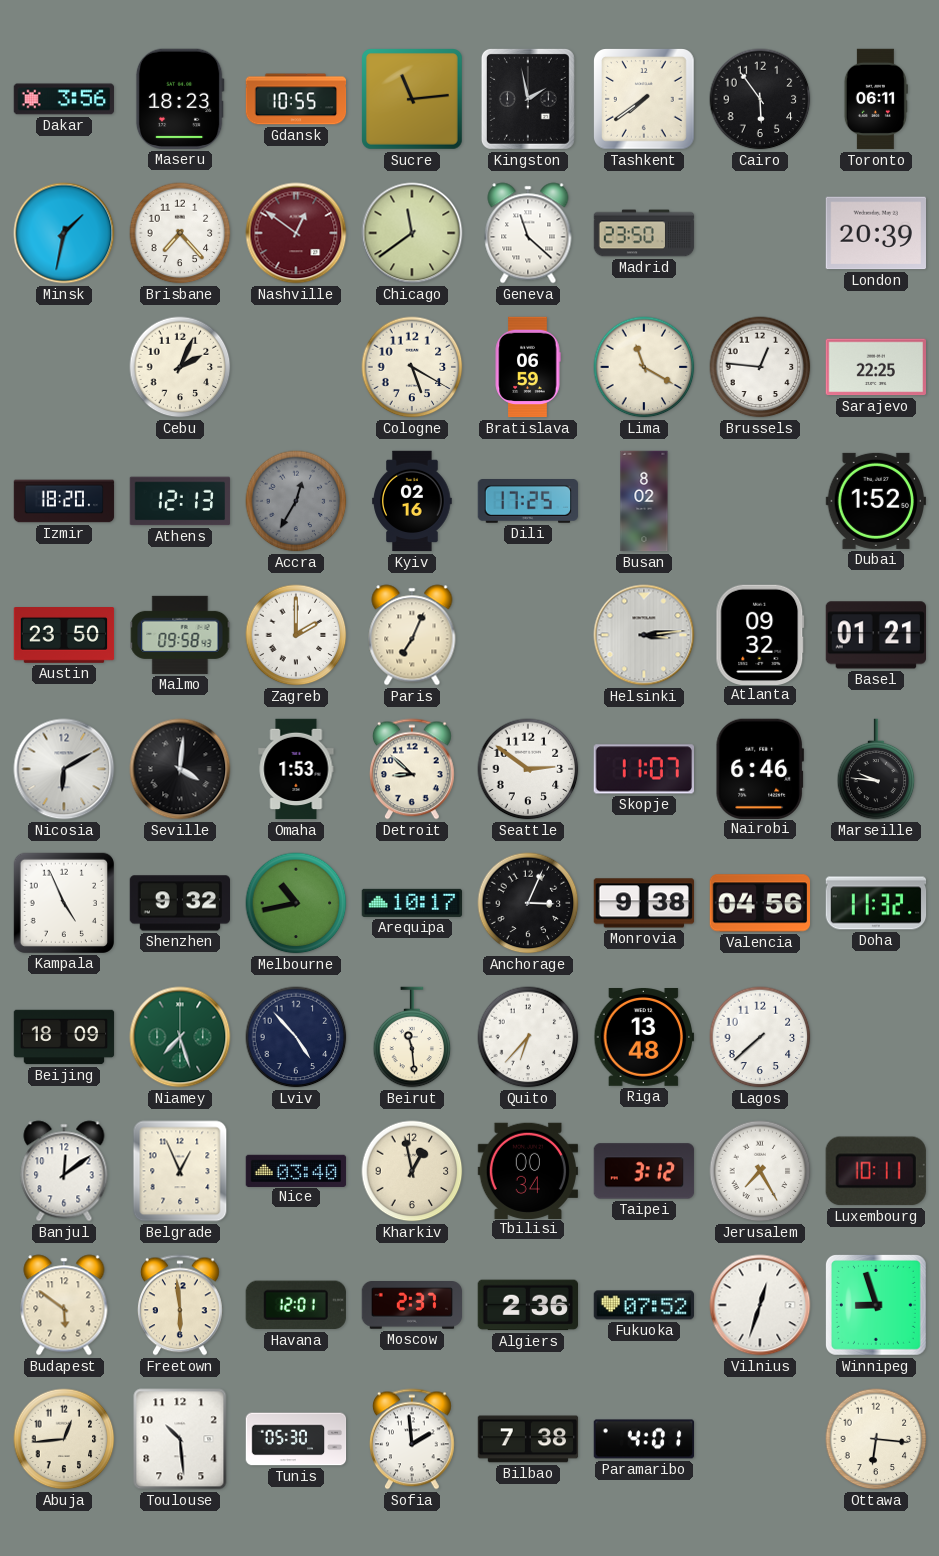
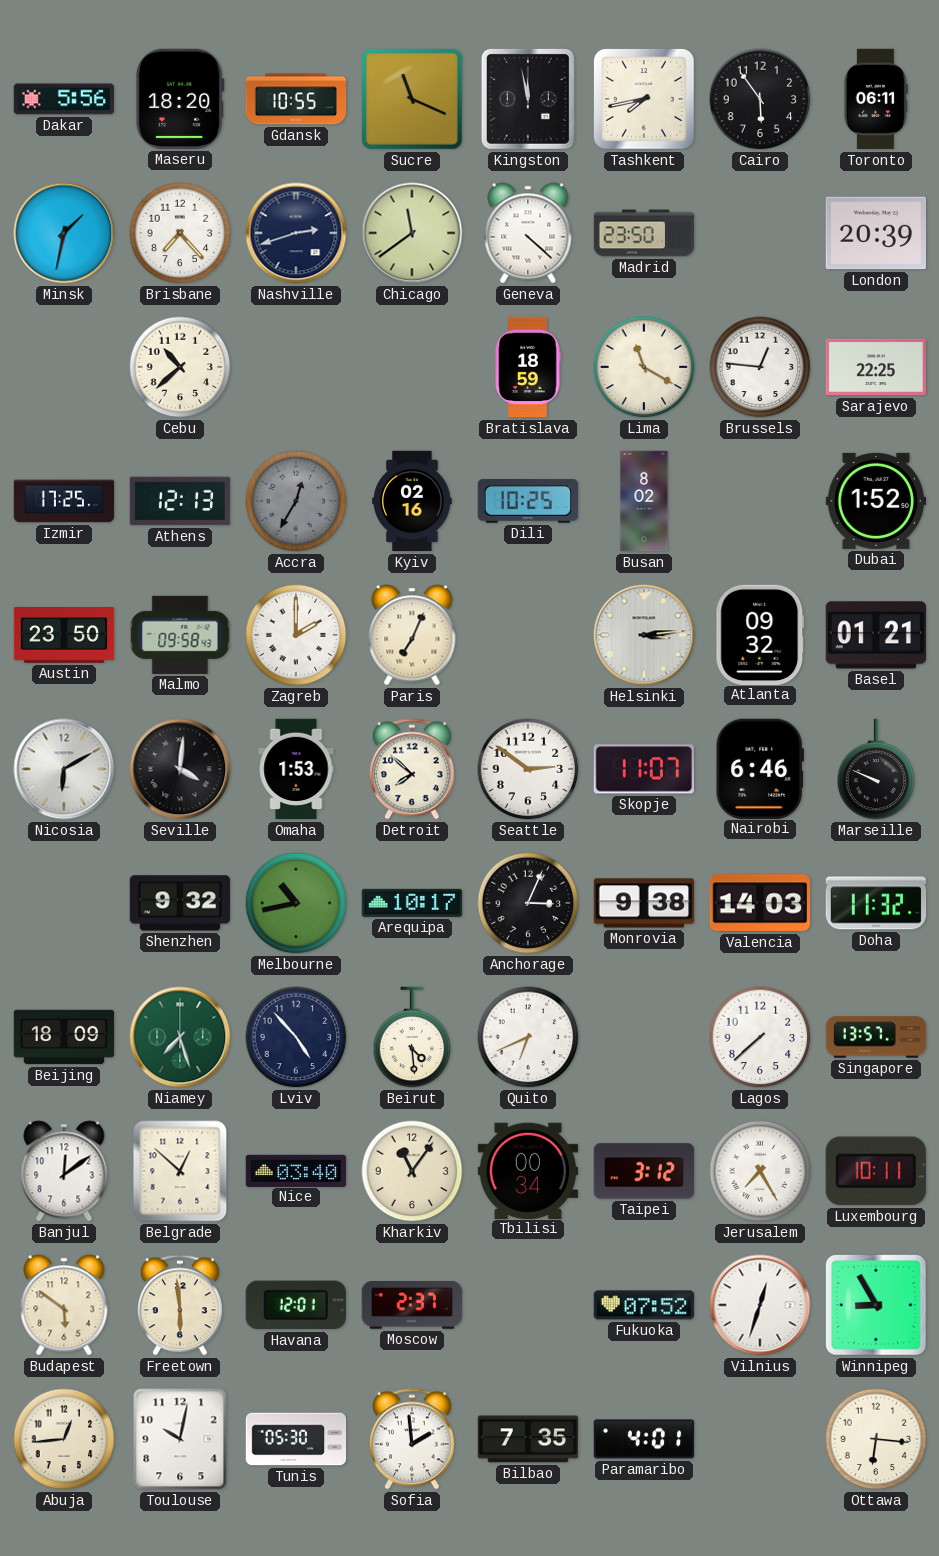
Dakar: 3:56 -> 5:56
Maseru: 18:23 -> 18:20
Sucre: 11:14 -> 11:19
Kingston: 1:58 -> 11:58
Tashkent: 7:39 -> 7:43
Nashville: 12:51 -> 2:42
Nashville dial: burgundy -> navy
Geneva: 11:22 -> 4:22
Cebu: 2:04 -> 10:38
Cologne: 5:20 -> none
Bratislava: 06:59 -> 18:59
Izmir: 18:20 -> 17:25
Dili: 17:25 -> 10:25
Detroit: 8:52 -> 7:52
Marseille: 9:46 -> 9:49
Kampala: 4:56 -> none
Valencia: 04:56 -> 14:03
Beirut: 11:29 -> 4:29
Quito: 6:37 -> 6:41
Riga: 13:48 -> none
Singapore: none -> 13:57
Belgrade: 12:56 -> 12:52
Kharkiv: 12:58 -> 11:06
Algiers: 2:36 -> none
Winnipeg: 8:57 -> 8:55
Toulouse: 10:29 -> 10:02
Bilbao: 7:38 -> 7:35
